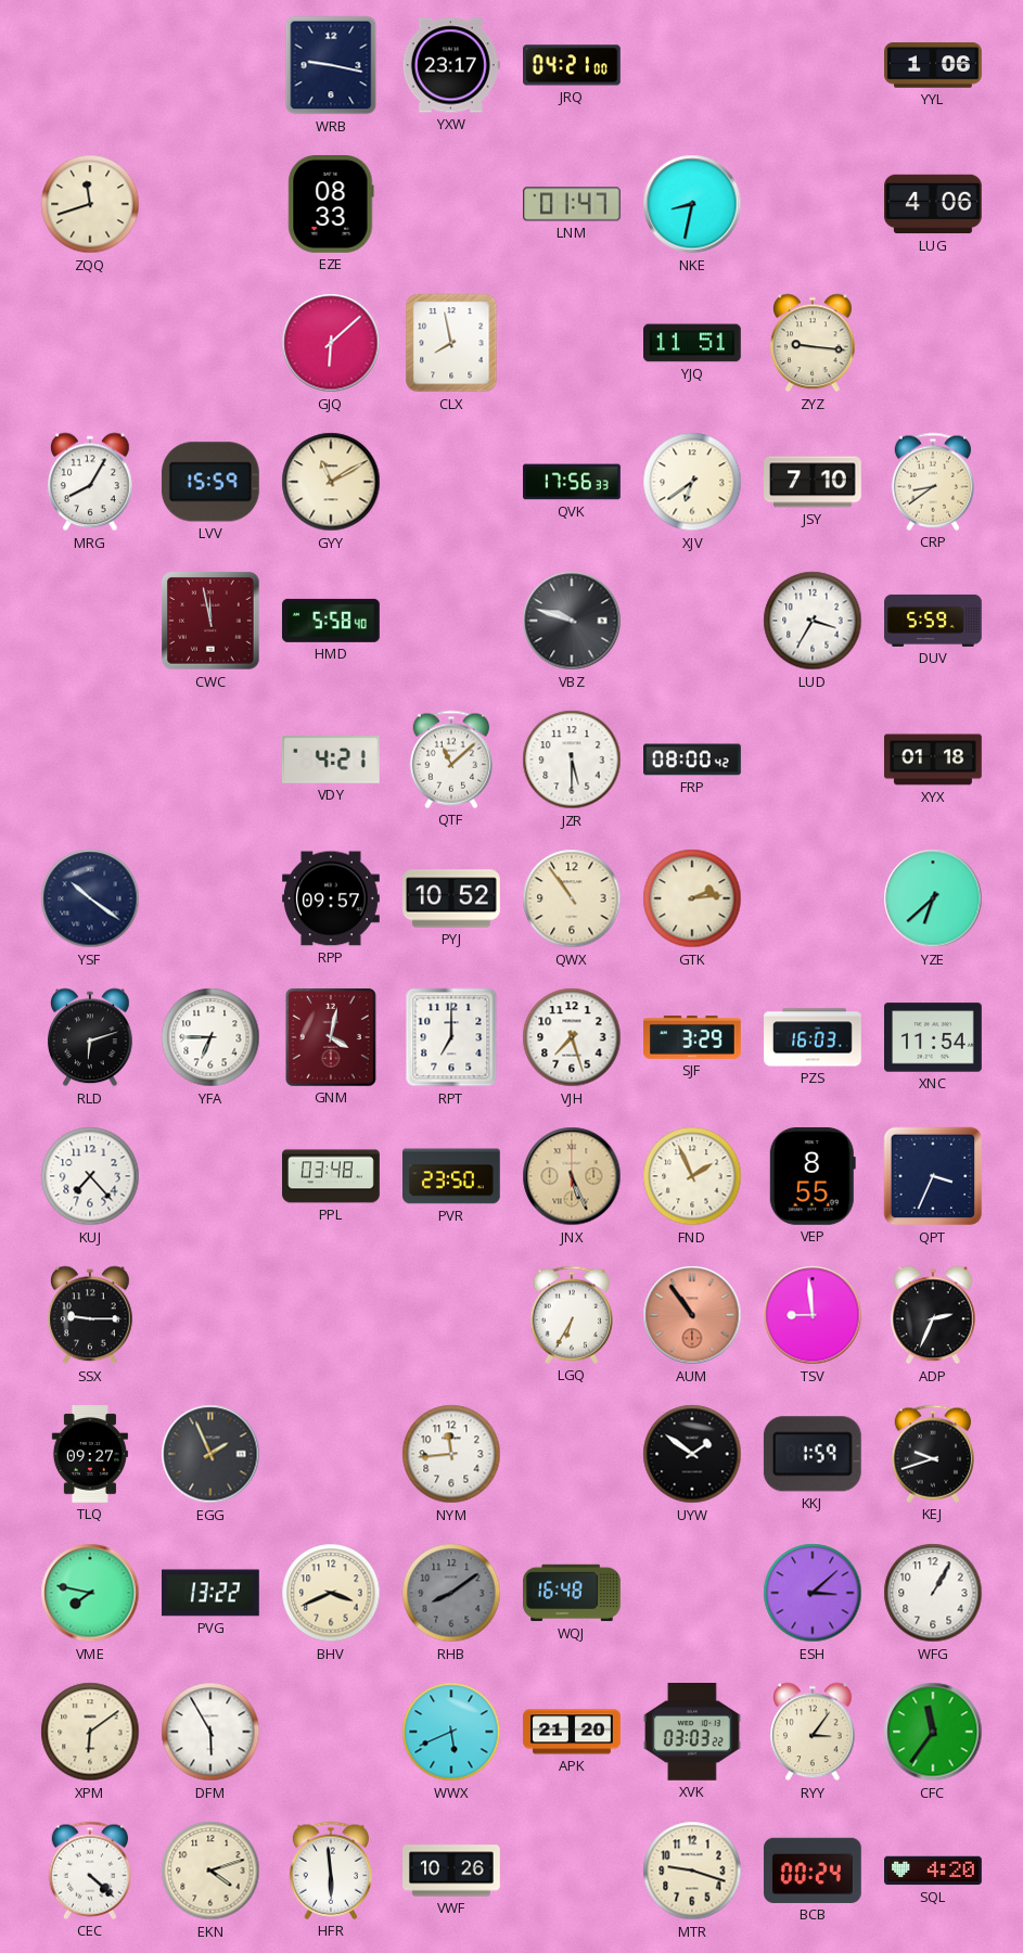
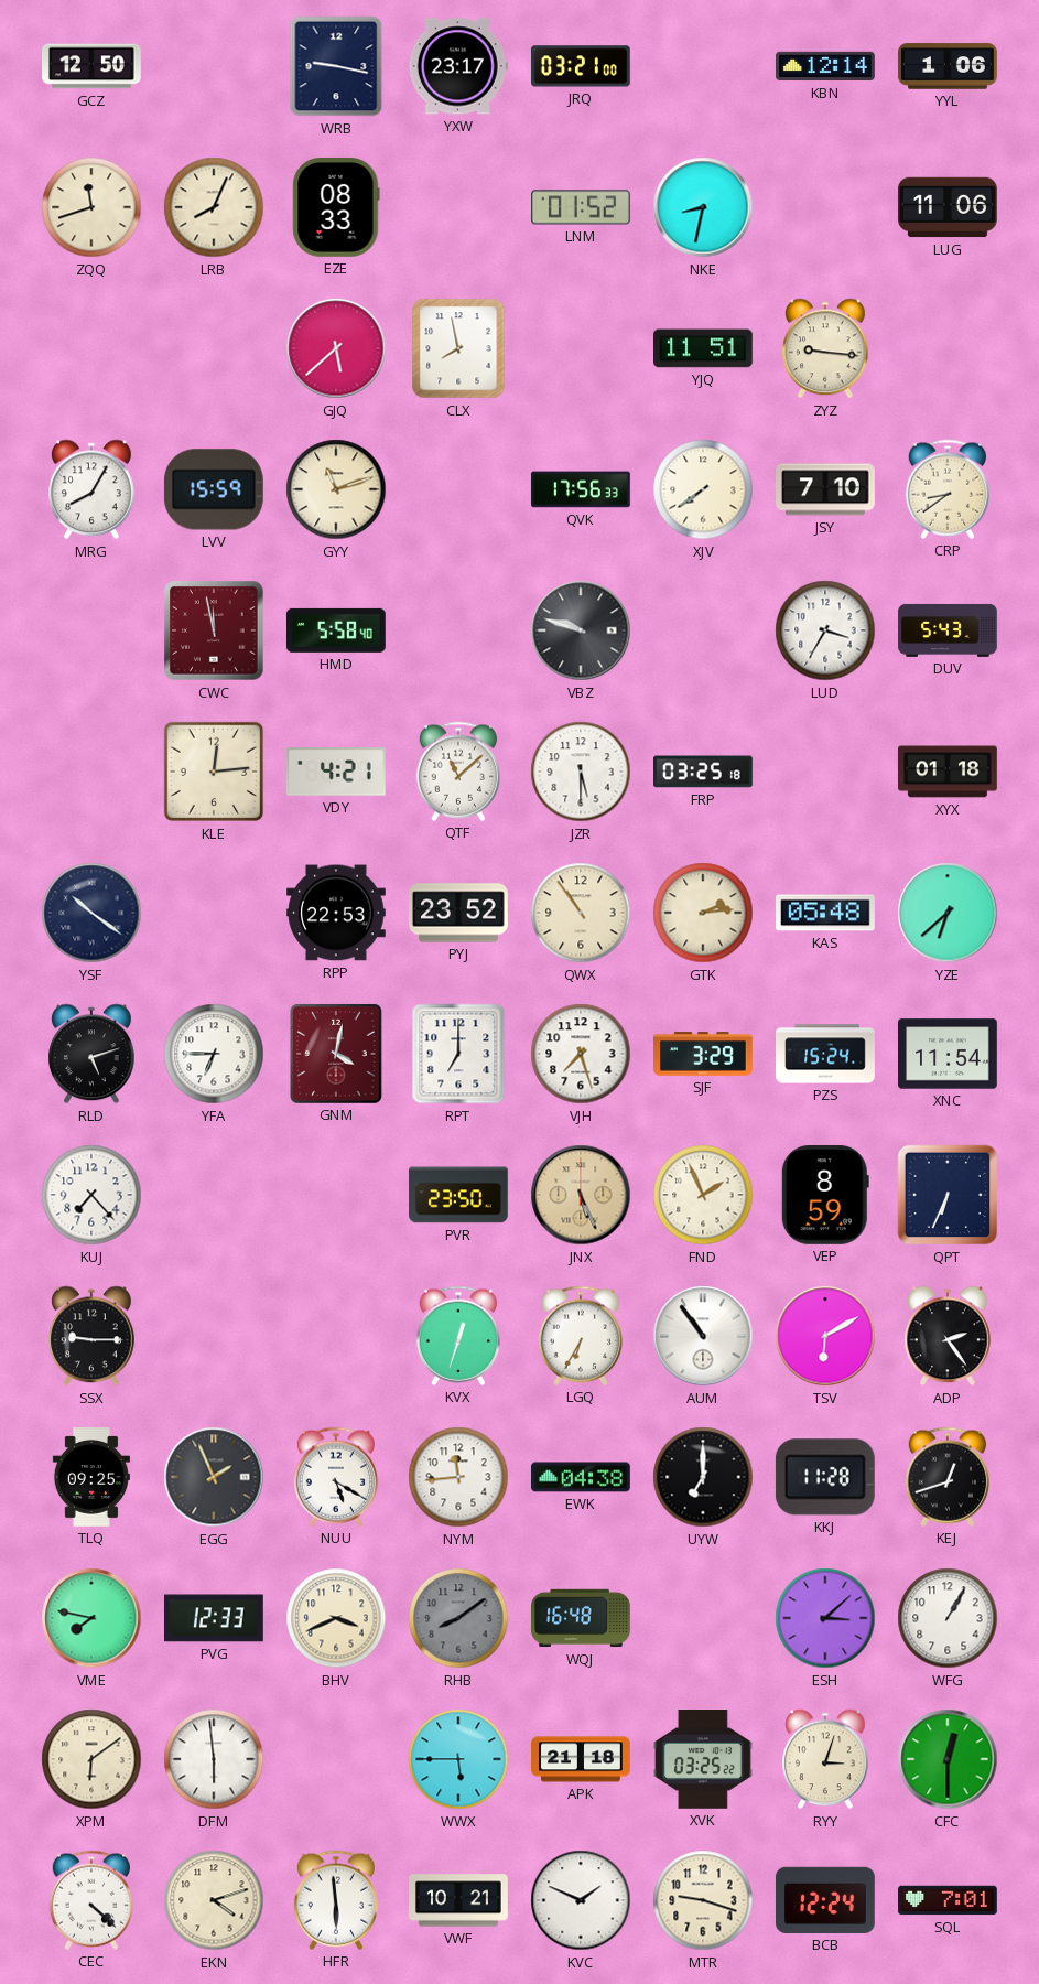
GCZ: none -> 12:50
JRQ: 04:21 -> 03:21
KBN: none -> 12:14
LRB: none -> 8:04
LNM: 01:47 -> 01:52
LUG: 4:06 -> 11:06
GJQ: 6:08 -> 5:38
GYY: 11:10 -> 11:12
XJV: 6:39 -> 7:39
DUV: 5:59 -> 5:43
KLE: none -> 12:14
FRP: 08:00 -> 03:25
RPP: 09:57 -> 22:53
PYJ: 10:52 -> 23:52
KAS: none -> 05:48
RLD: 6:12 -> 5:12
PZS: 16:03 -> 15:24
PPL: 03:48 -> none
VEP: 8:55 -> 8:59
QPT: 3:34 -> 6:34
KVX: none -> 12:33
AUM dial: salmon -> white
TSV: 8:59 -> 6:10
ADP: 2:34 -> 2:24
TLQ: 09:27 -> 09:25
NUU: none -> 5:20
EWK: none -> 04:38
UYW: 1:51 -> 7:00
KKJ: 1:59 -> 11:28
KEJ: 9:42 -> 12:42
PVG: 13:22 -> 12:33
DFM: 5:55 -> 5:59
WWX: 5:41 -> 5:45
APK: 21:20 -> 21:18
XVK: 03:03 -> 03:25
RYY: 3:06 -> 3:03
CFC: 11:36 -> 12:30
VWF: 10:26 -> 10:21
KVC: none -> 1:49
BCB: 00:24 -> 12:24
SQL: 4:20 -> 7:01
